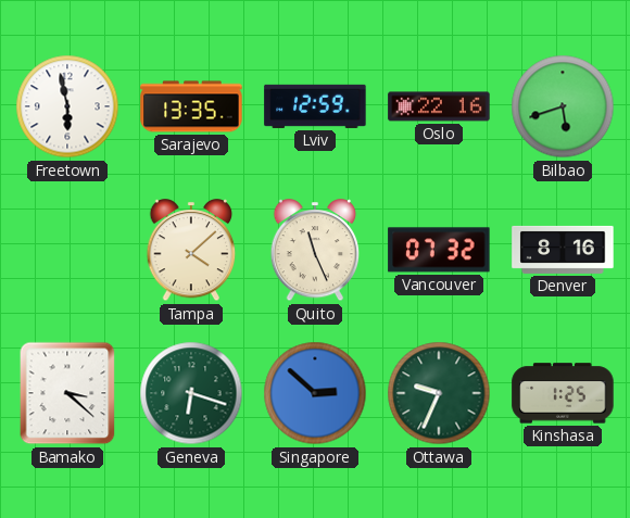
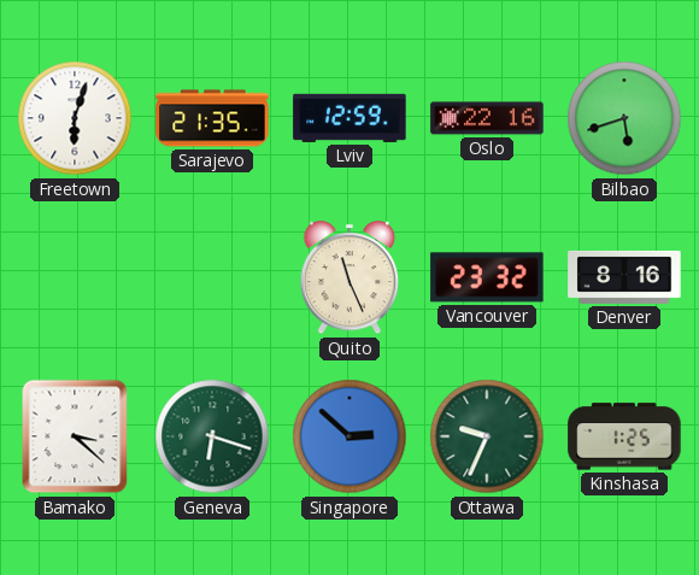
Freetown: 5:58 -> 6:03
Sarajevo: 13:35 -> 21:35
Tampa: 4:08 -> none
Vancouver: 07:32 -> 23:32
